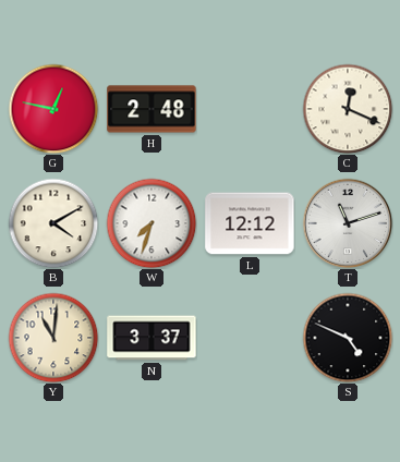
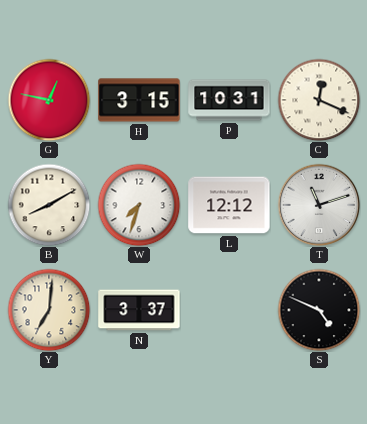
H: 2:48 -> 3:15
P: none -> 10:31
B: 4:10 -> 8:10
Y: 11:01 -> 7:01
